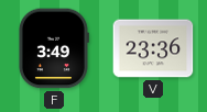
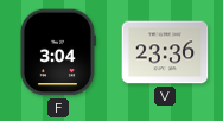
F: 3:49 -> 3:04
